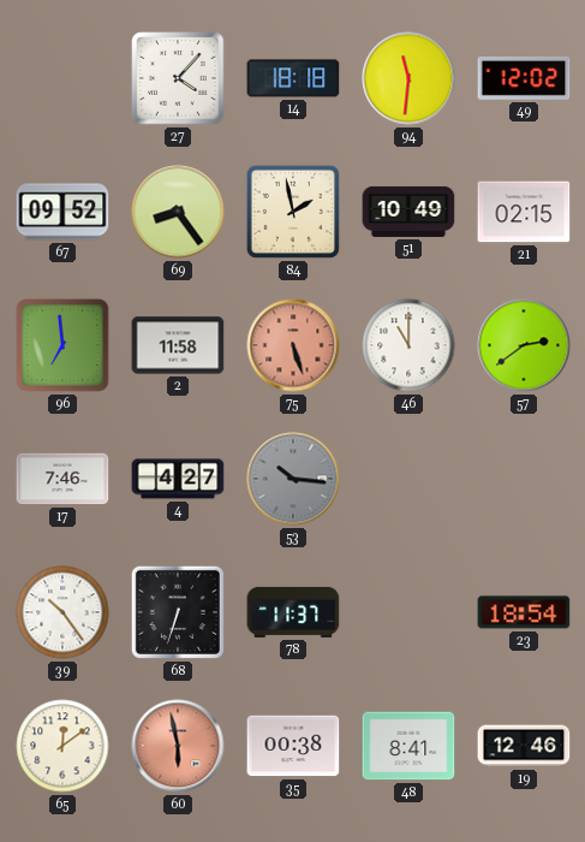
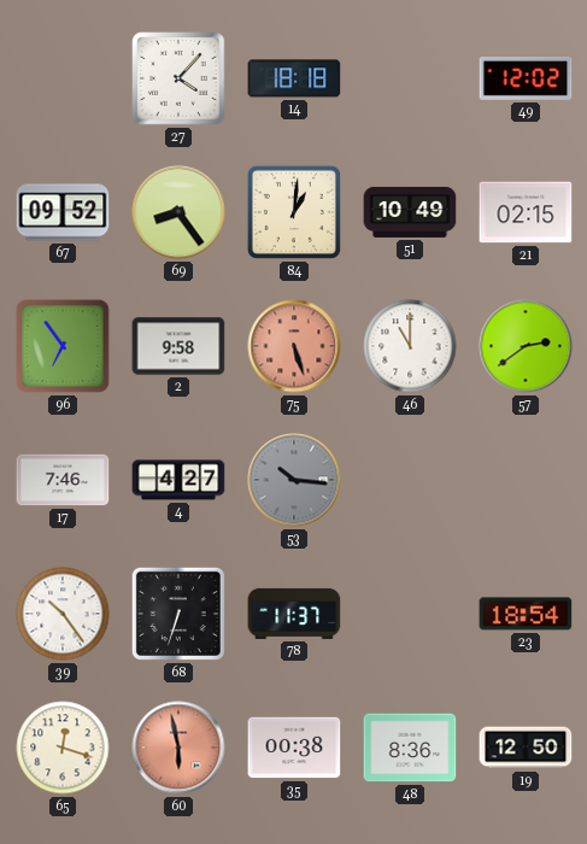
94: 11:31 -> none
84: 1:58 -> 1:01
96: 6:59 -> 6:54
2: 11:58 -> 9:58
65: 12:09 -> 12:18
48: 8:41 -> 8:36
19: 12:46 -> 12:50
